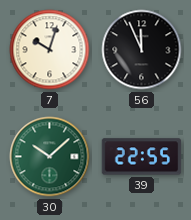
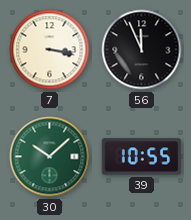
7: 10:03 -> 3:17
39: 22:55 -> 10:55
